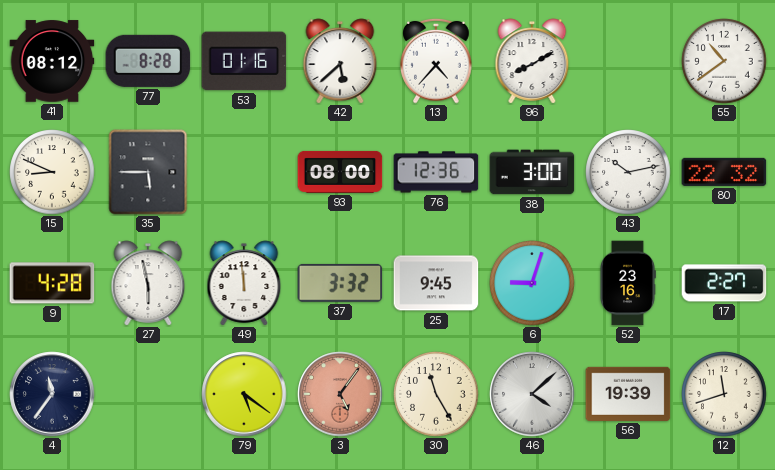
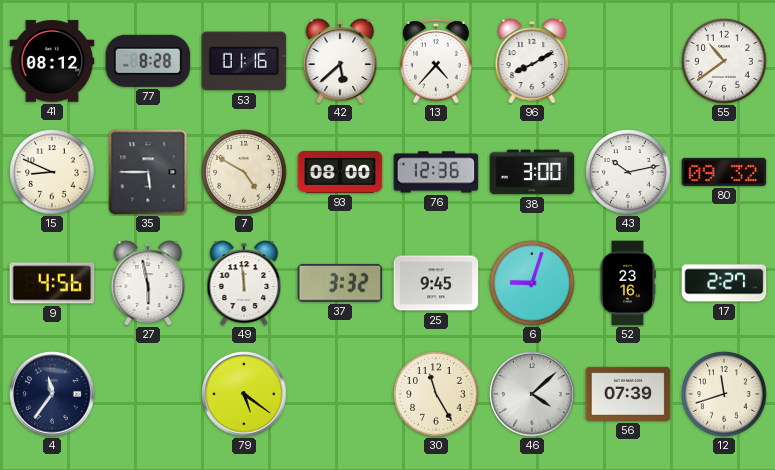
7: none -> 4:50
80: 22:32 -> 09:32
9: 4:28 -> 4:56
3: 5:06 -> none
56: 19:39 -> 07:39
